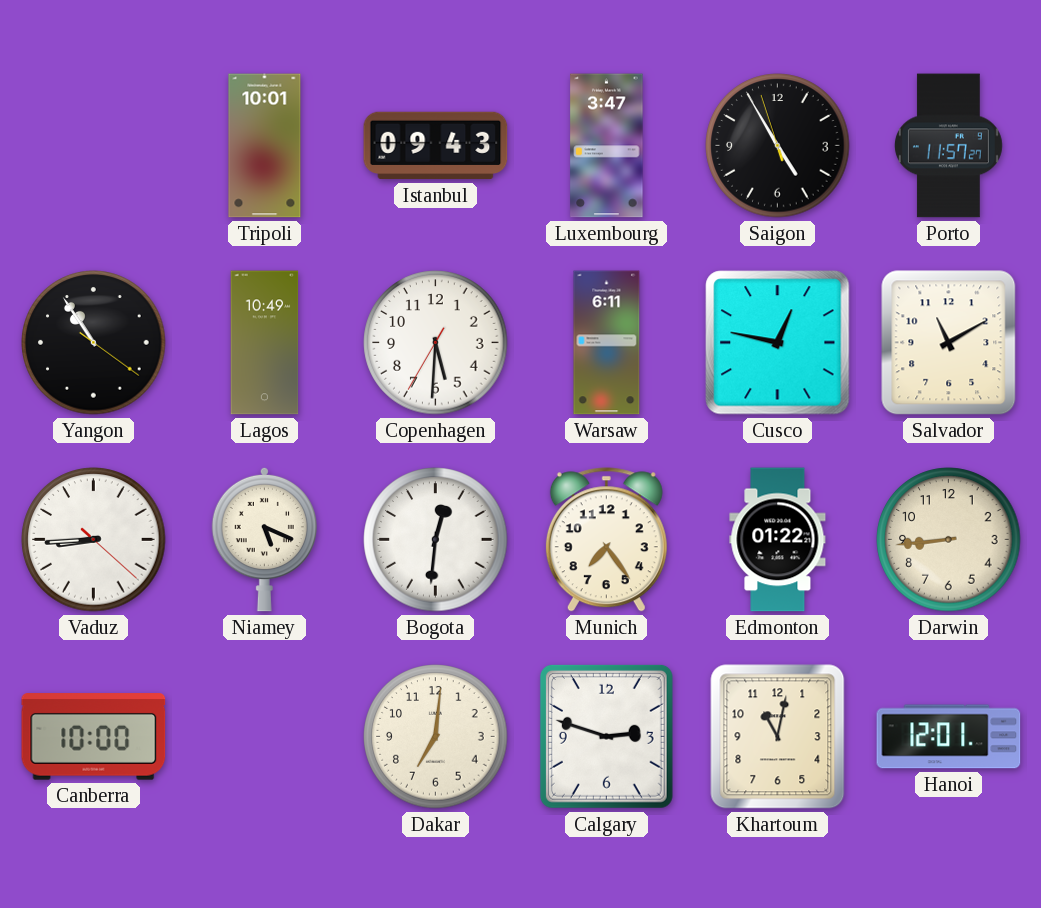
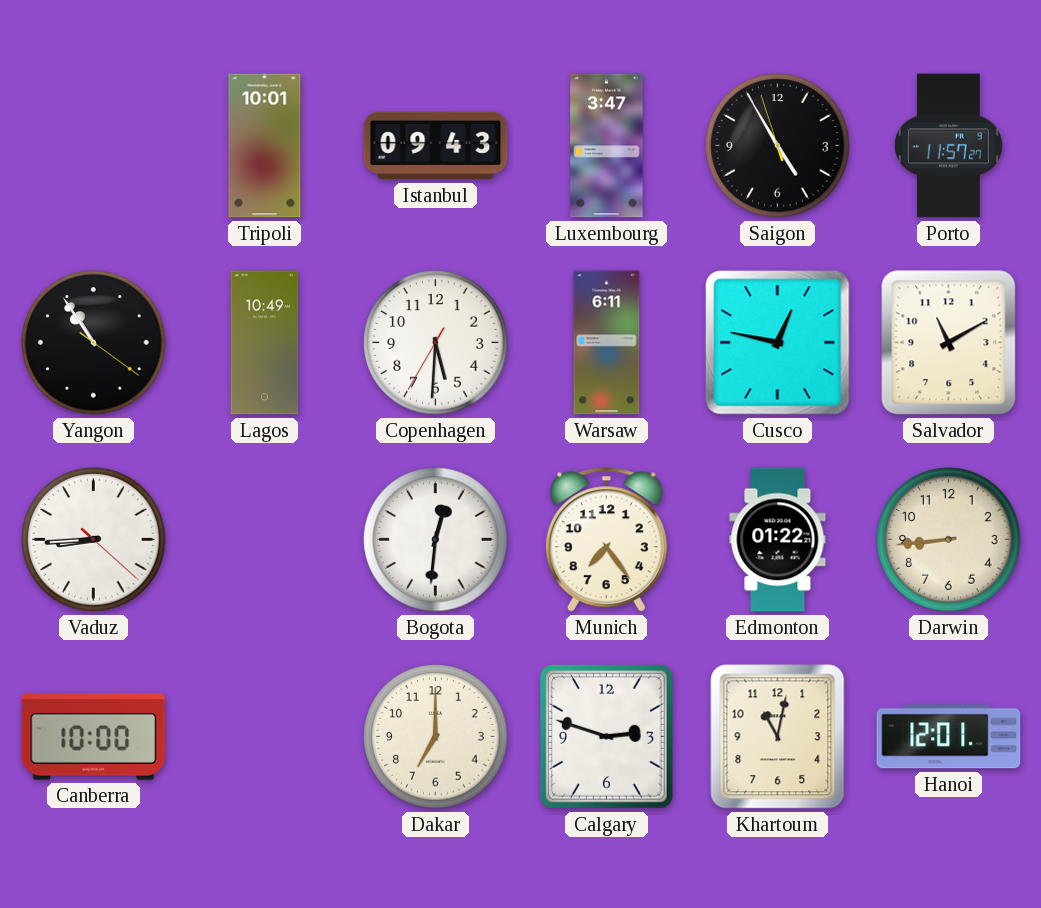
Niamey: 5:19 -> none
Dakar: 7:01 -> 7:00
